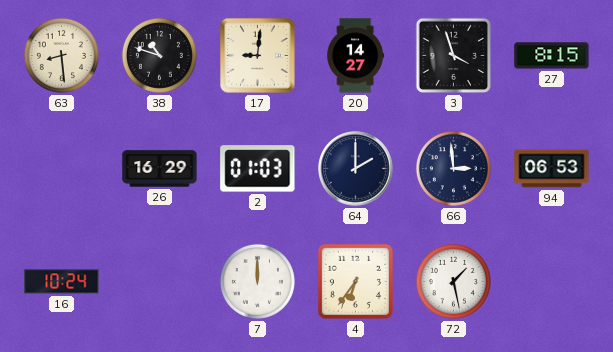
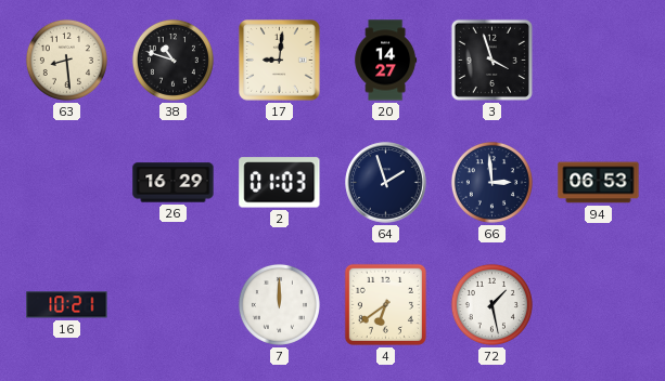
27: 8:15 -> none
64: 2:00 -> 1:57
16: 10:24 -> 10:21
4: 6:36 -> 6:39
